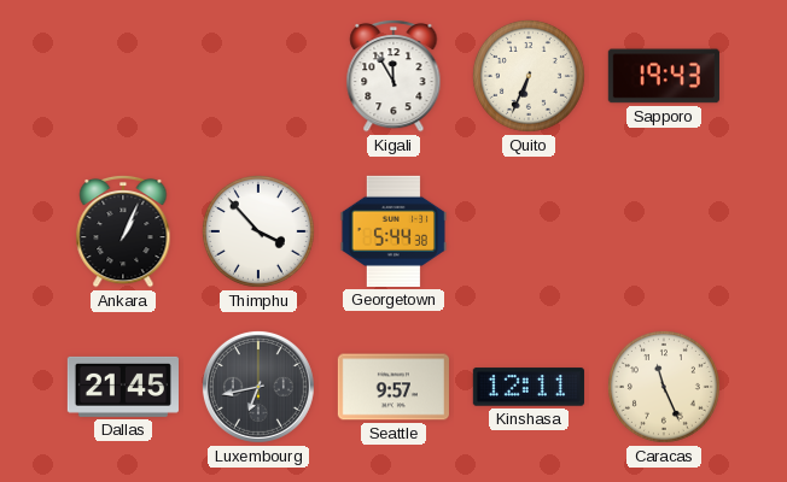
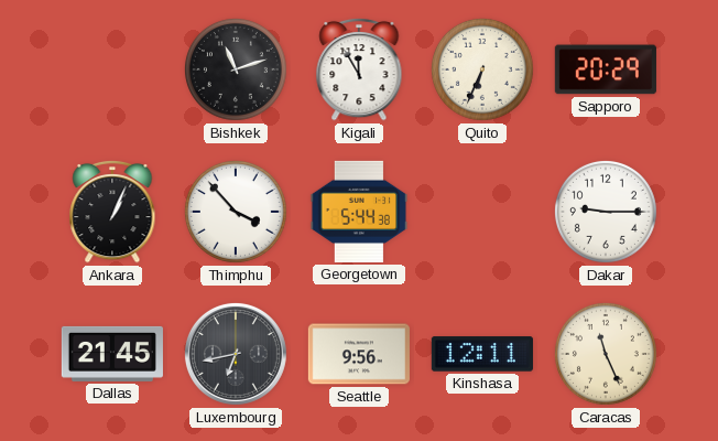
Bishkek: none -> 11:12
Sapporo: 19:43 -> 20:29
Dakar: none -> 9:15
Seattle: 9:57 -> 9:56
